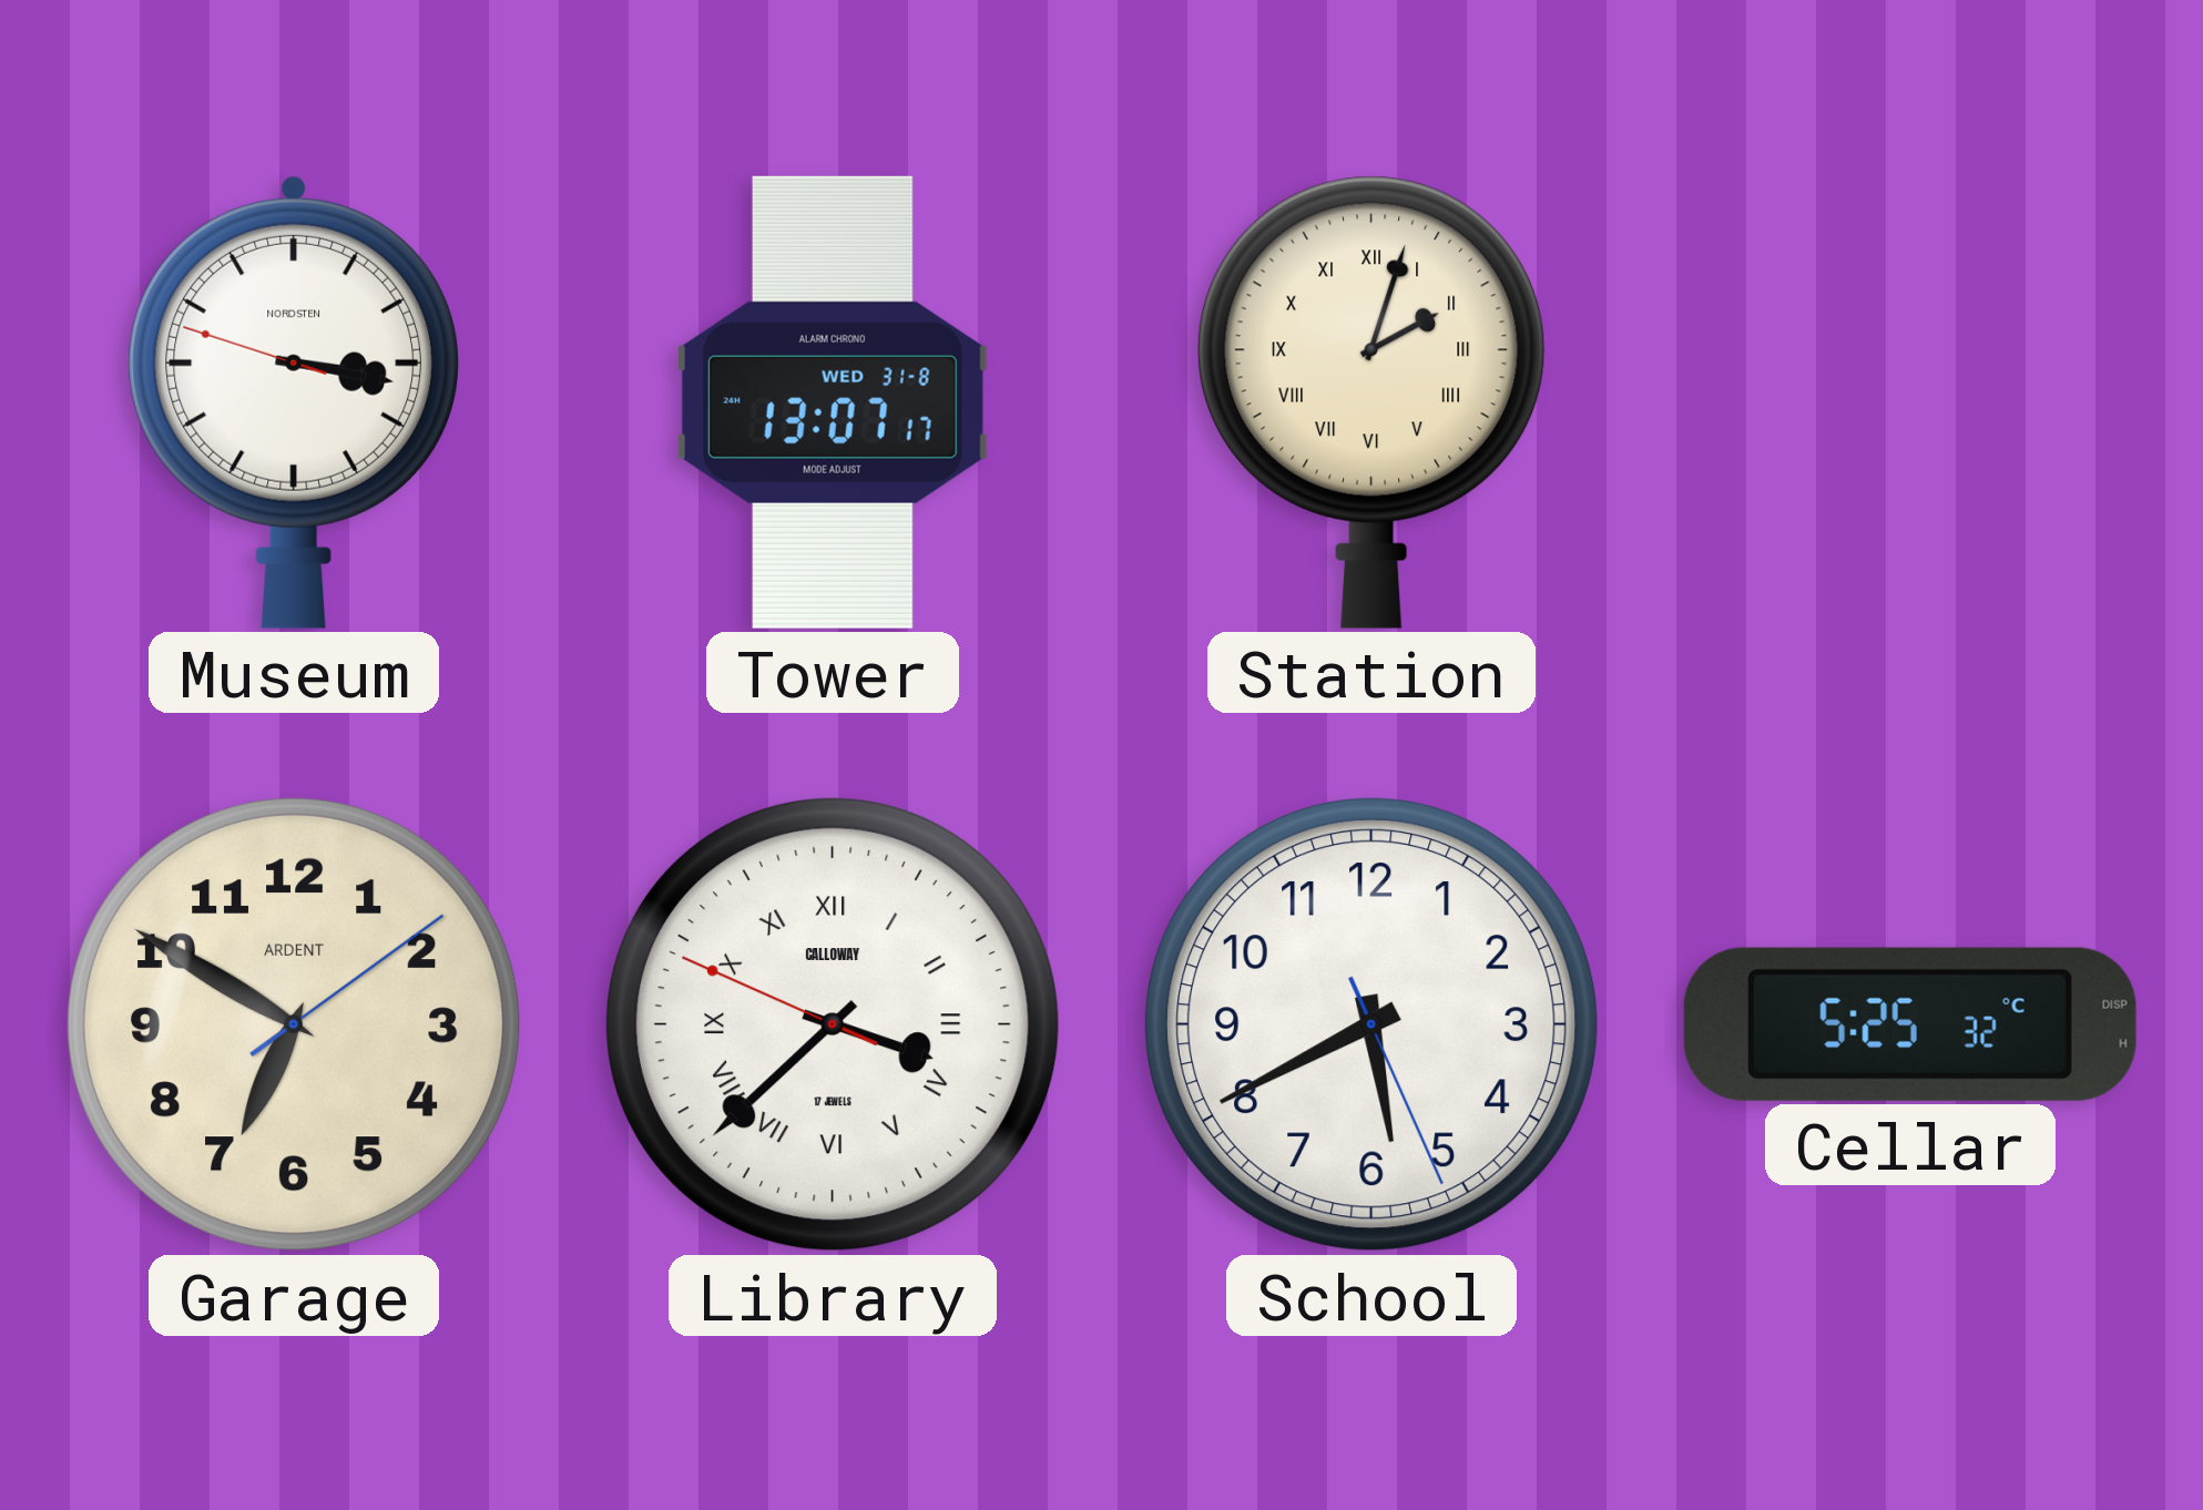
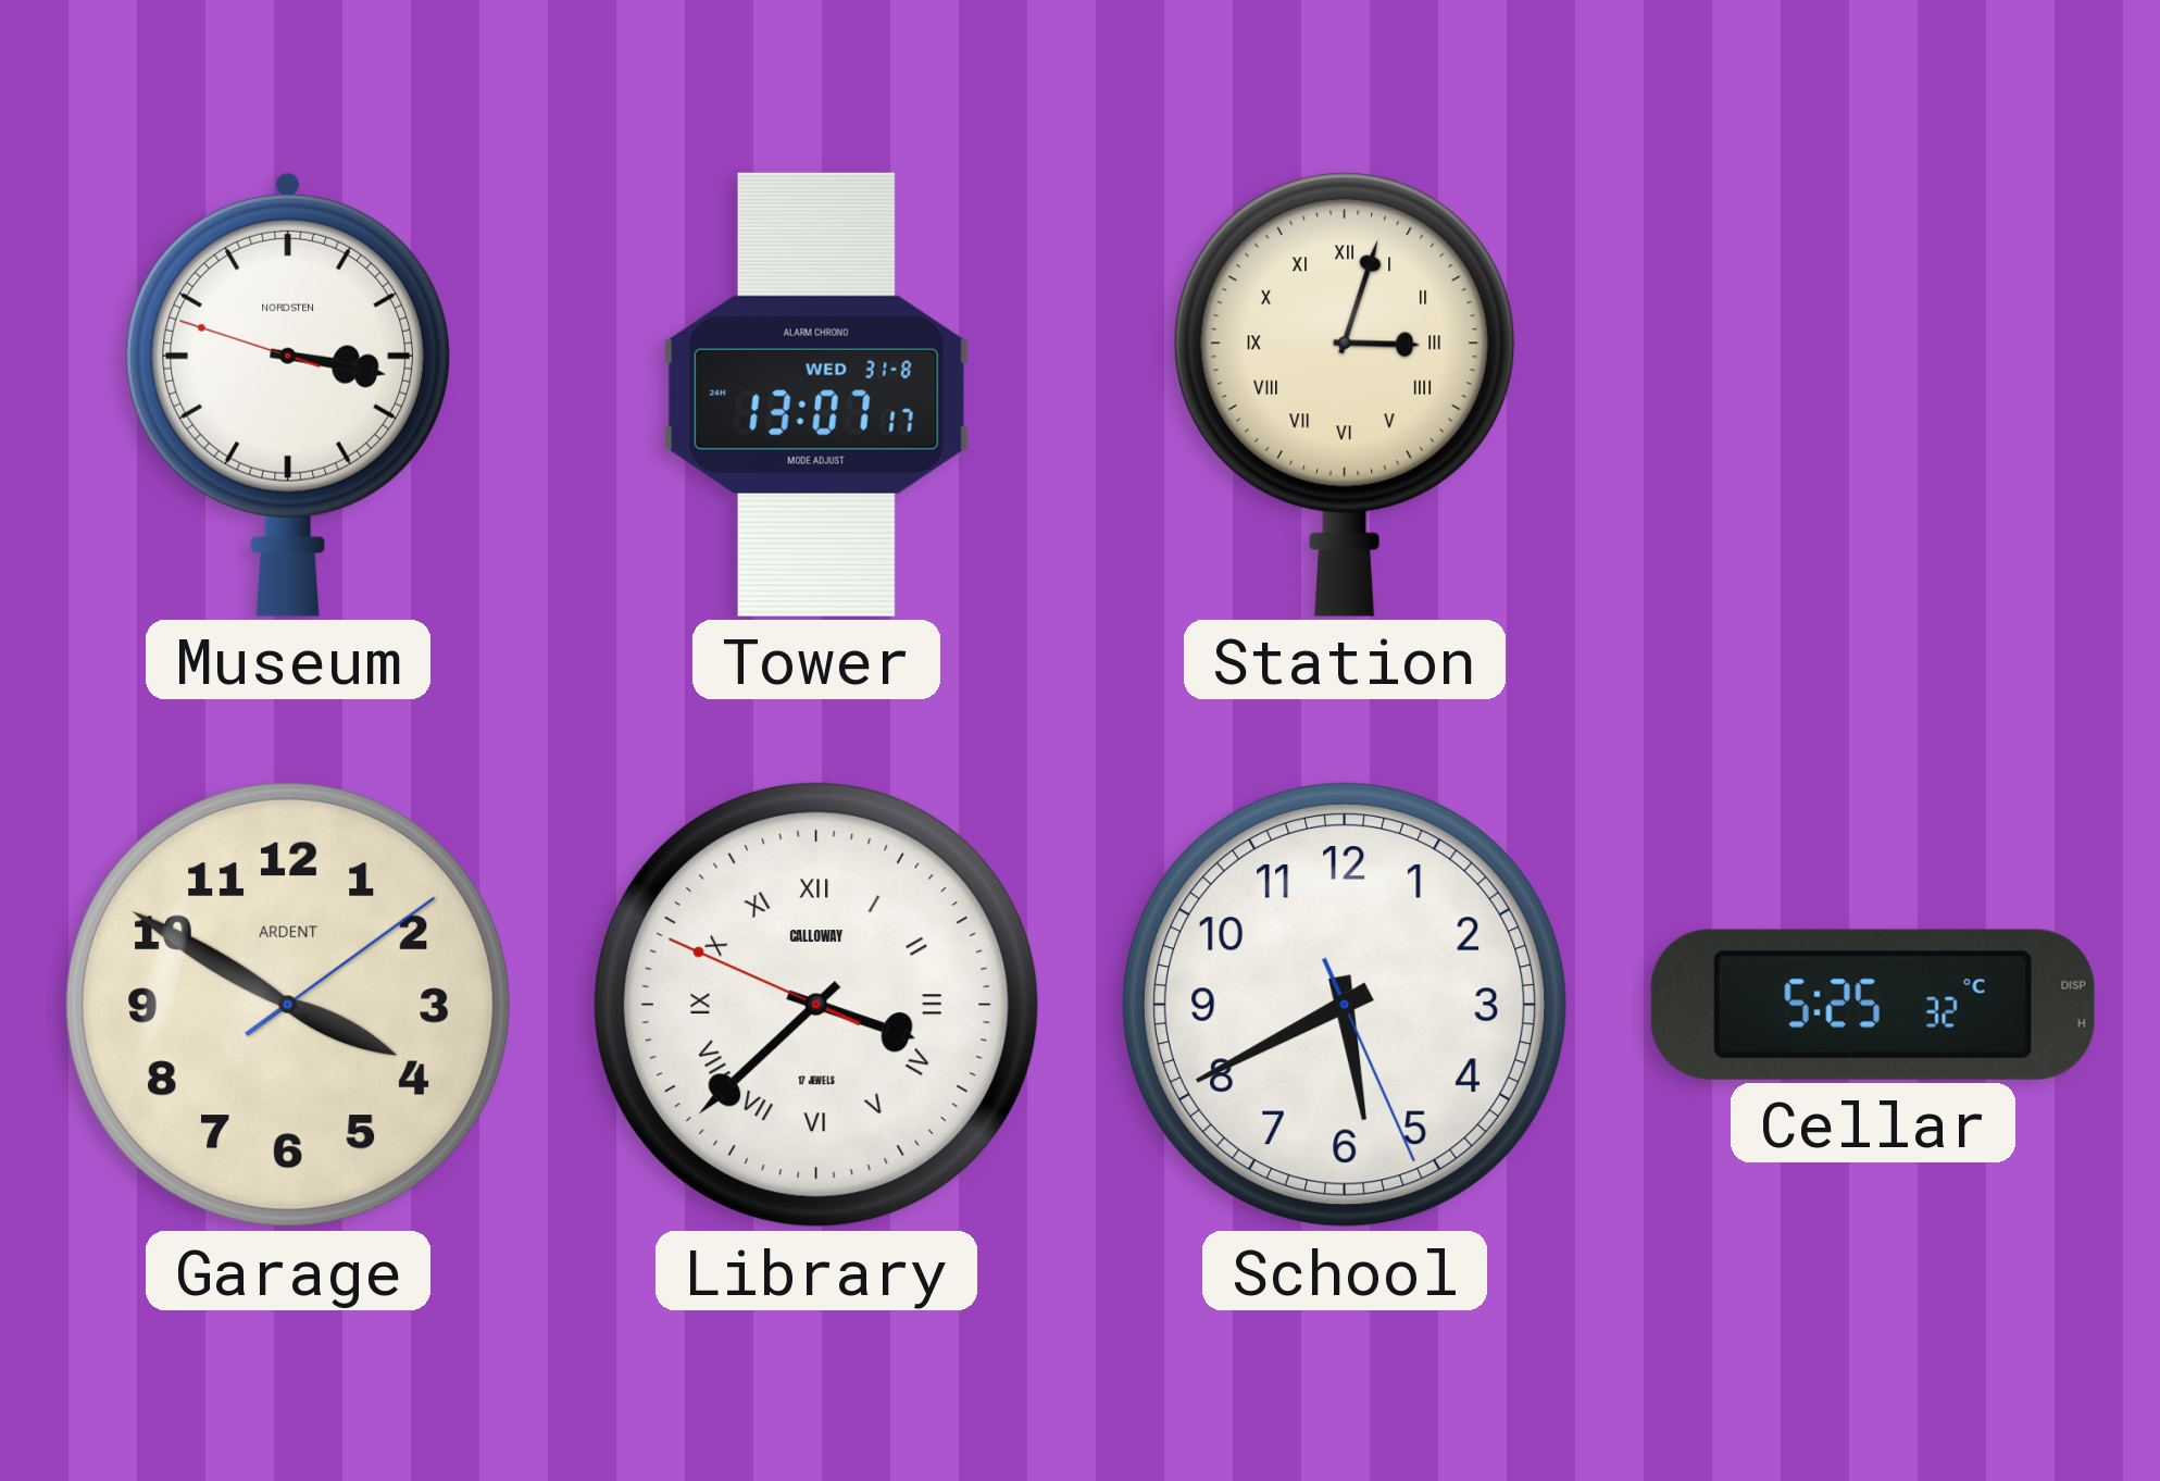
Station: 2:03 -> 3:03
Garage: 6:50 -> 3:50
